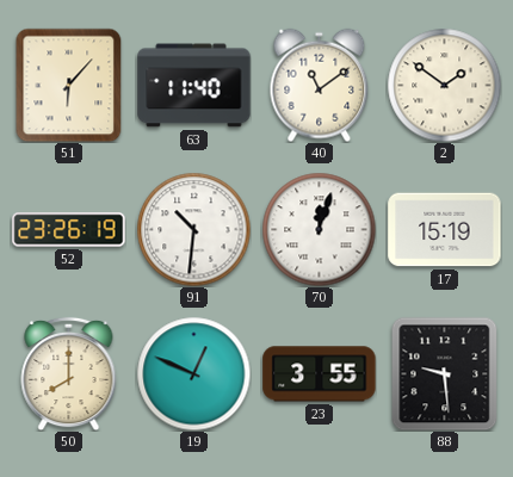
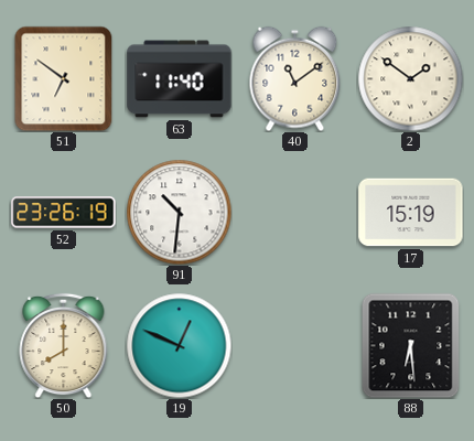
51: 6:07 -> 6:51
70: 12:03 -> none
23: 3:55 -> none
88: 9:29 -> 6:29
